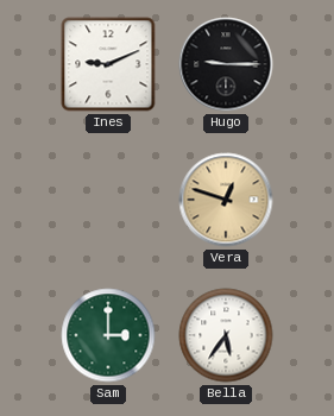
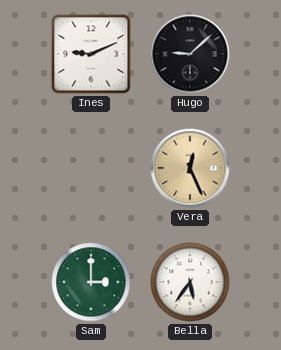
Hugo: 9:15 -> 9:08
Vera: 12:48 -> 12:26
